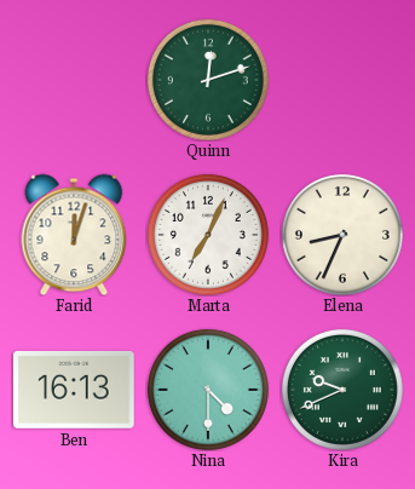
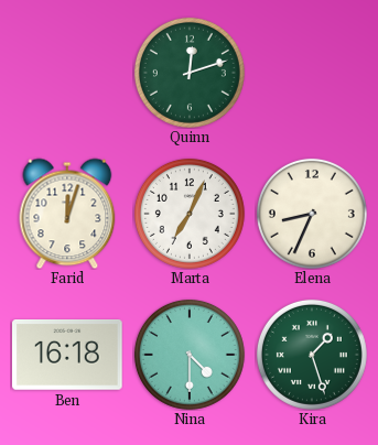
Ben: 16:13 -> 16:18
Kira: 9:41 -> 1:27
